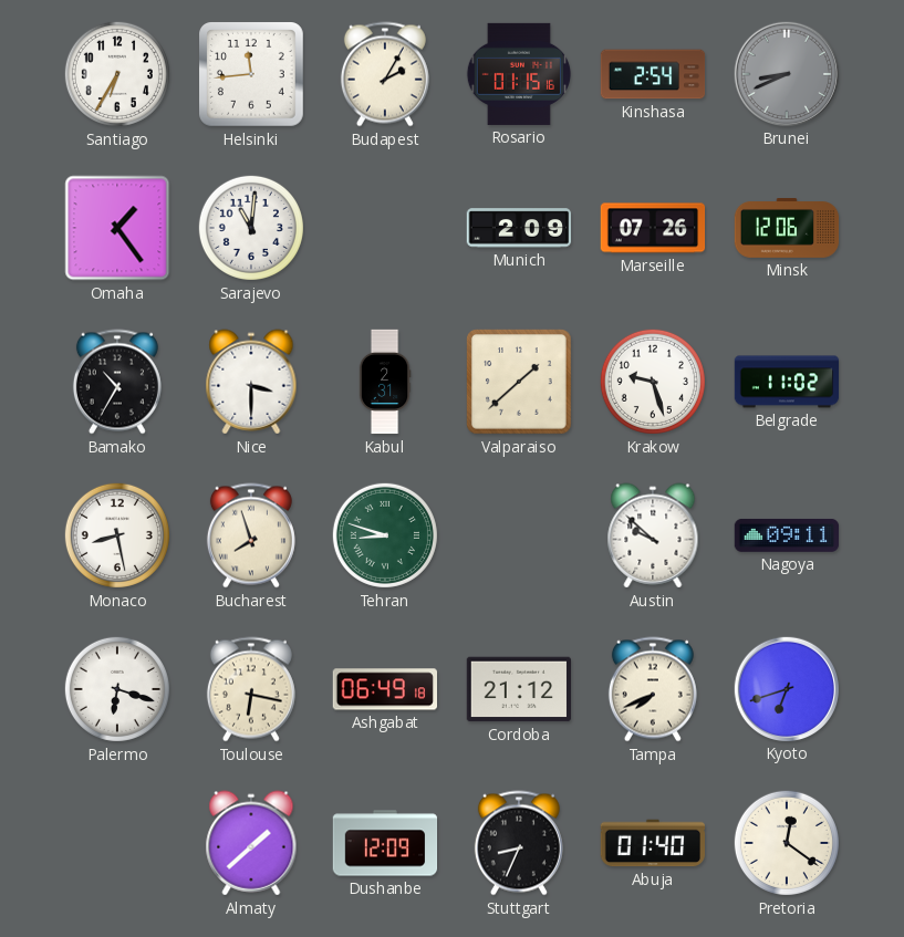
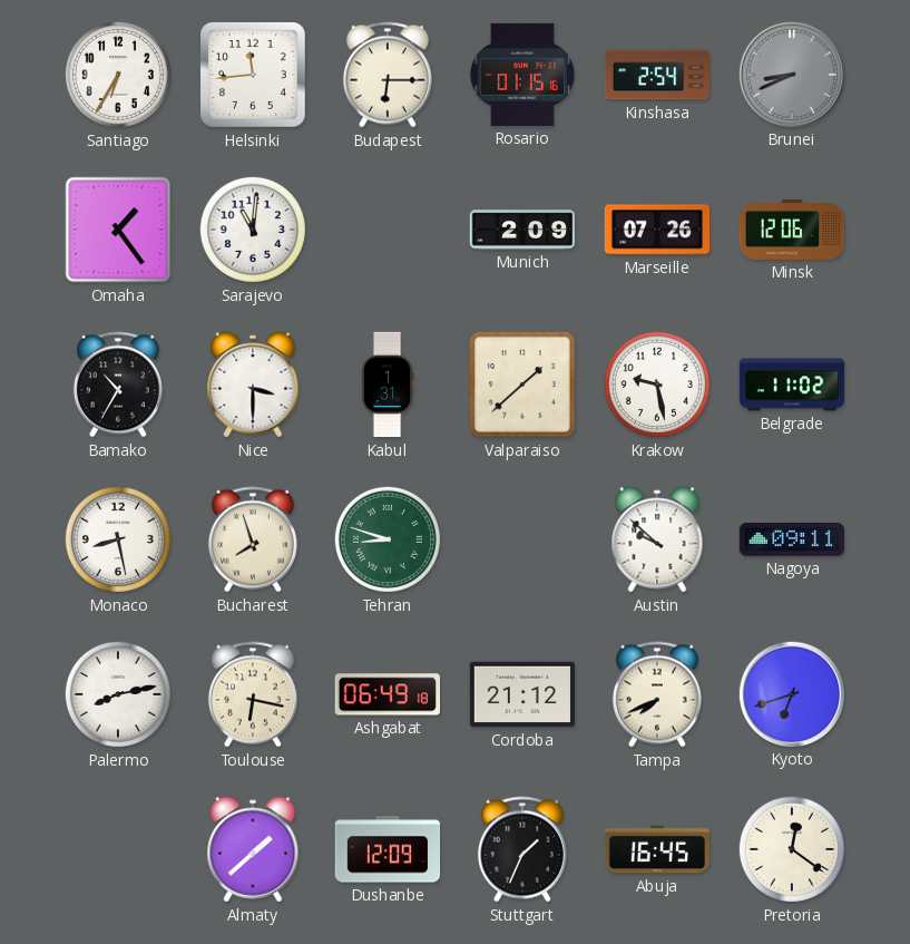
Budapest: 2:05 -> 6:15
Kabul: 2:31 -> 1:31
Krakow: 9:27 -> 9:28
Palermo: 6:18 -> 8:13
Stuttgart: 8:34 -> 1:34
Abuja: 01:40 -> 16:45
